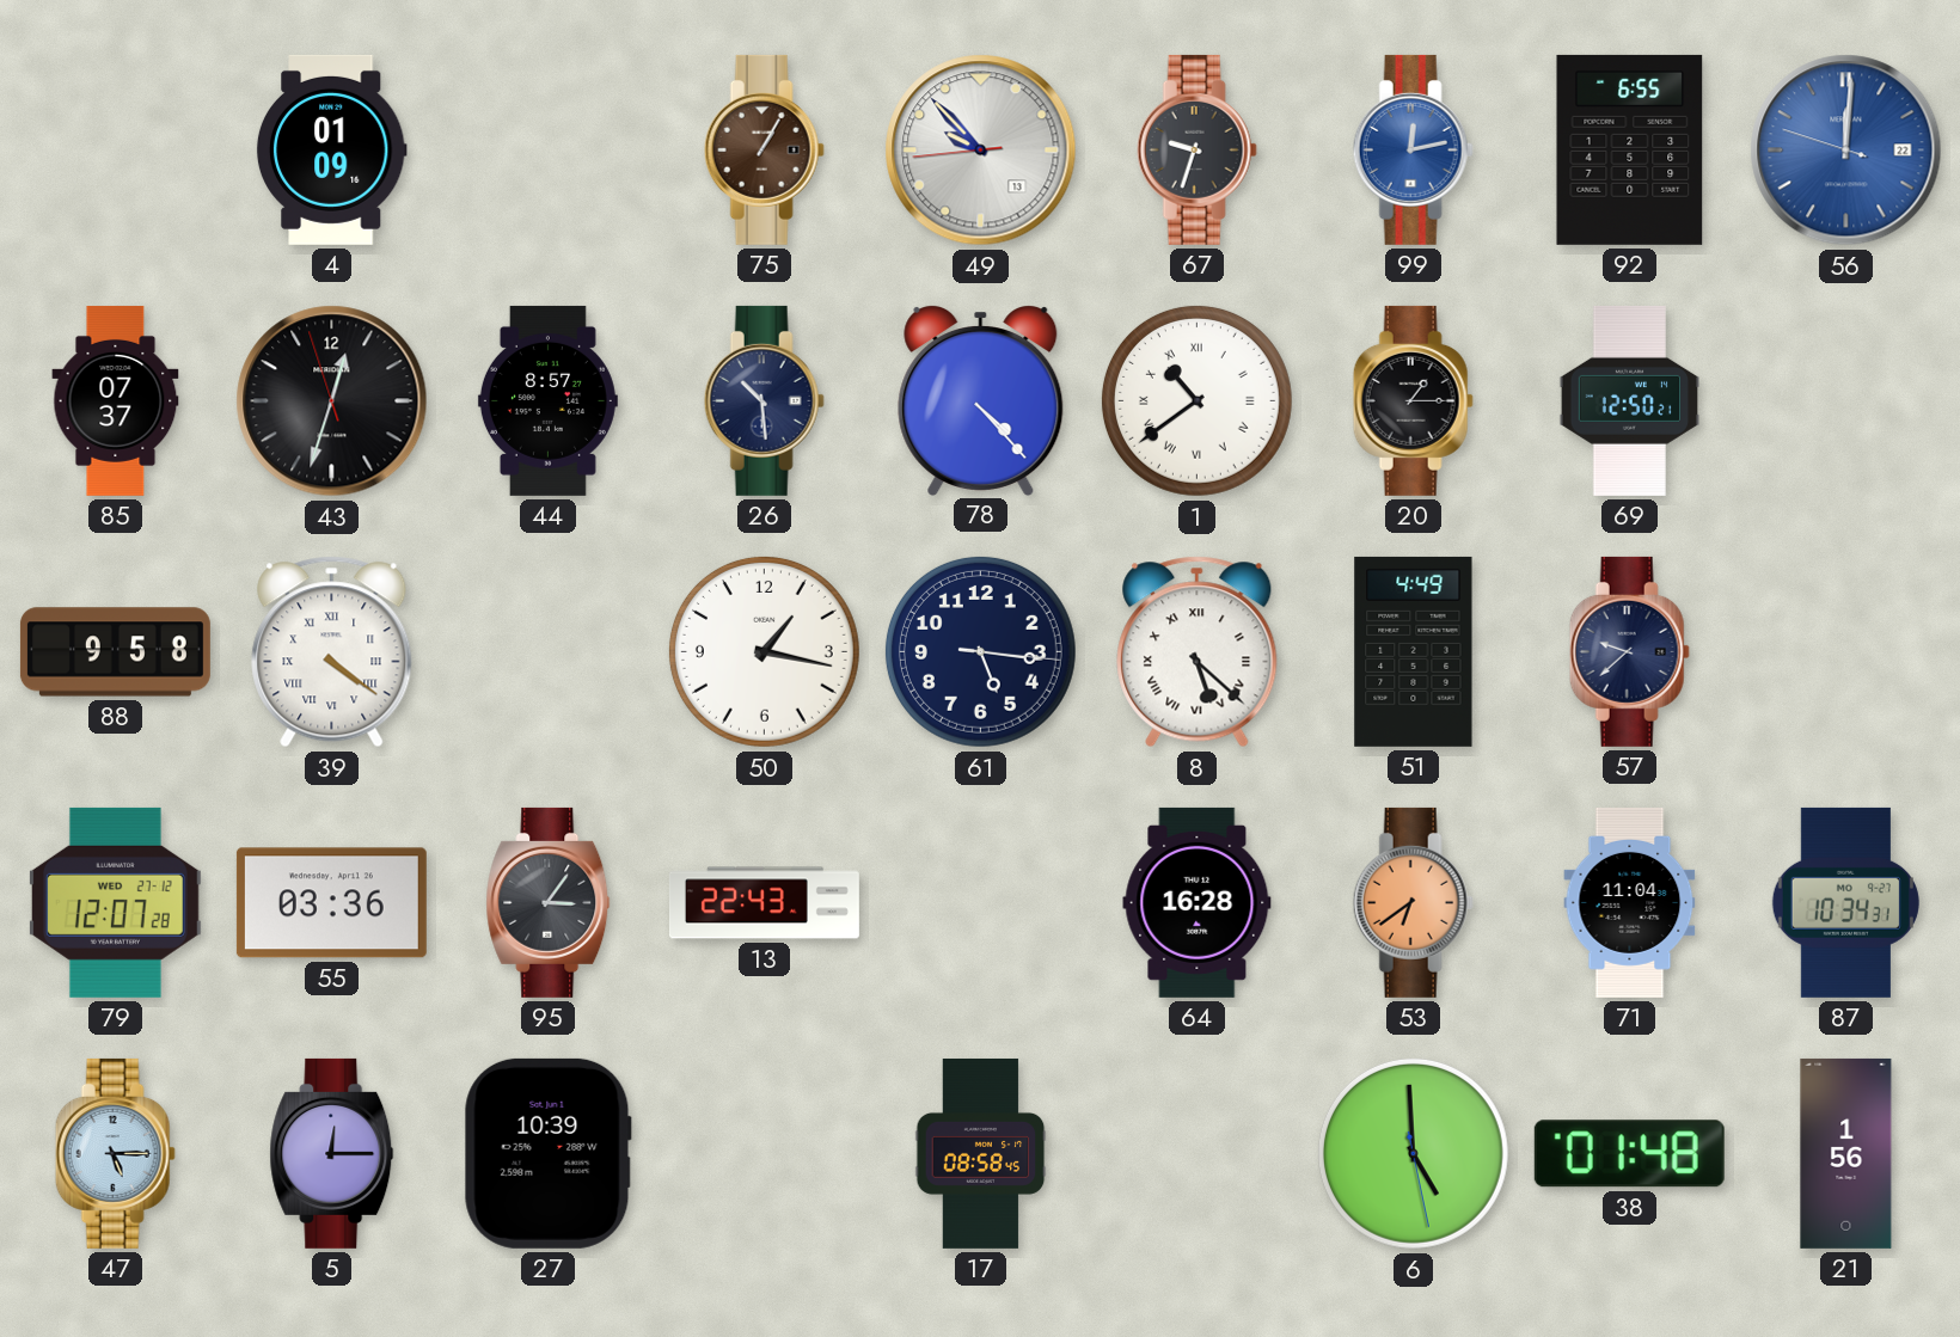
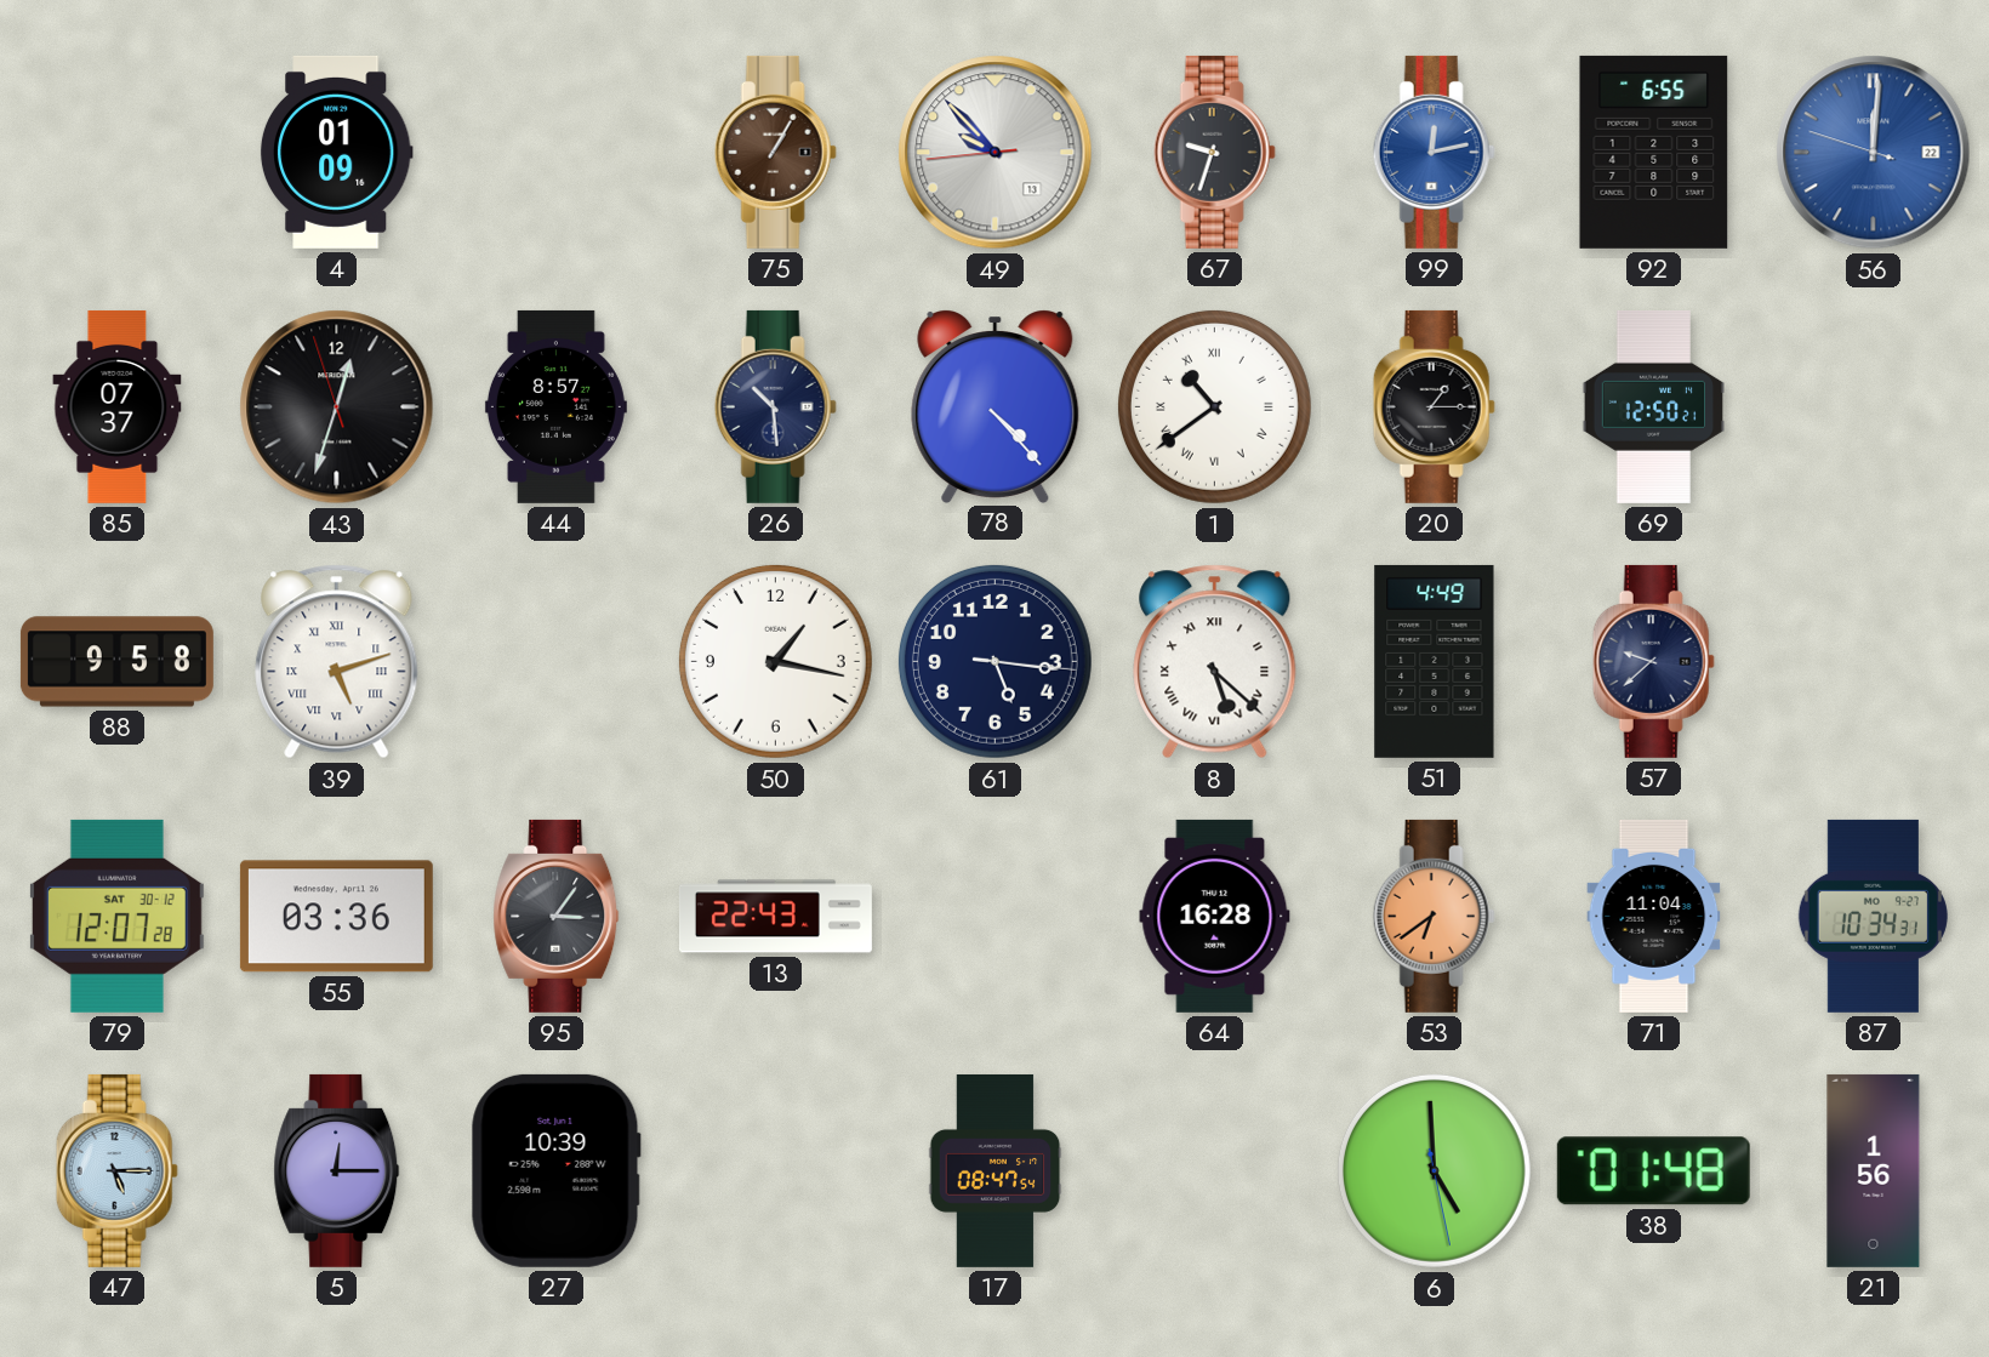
39: 4:21 -> 5:12
79 date: WED 27-12 -> SAT 30-12
17: 08:58 -> 08:47
